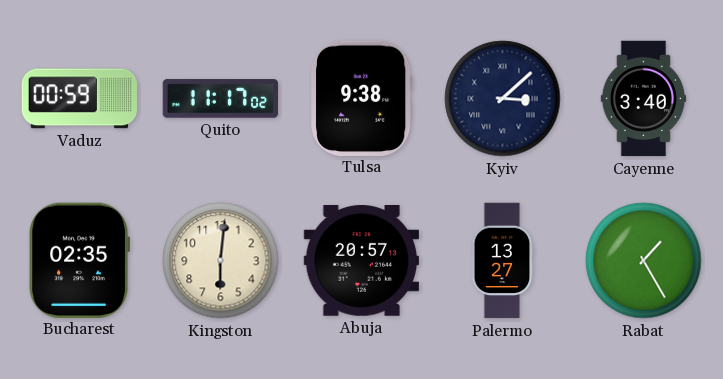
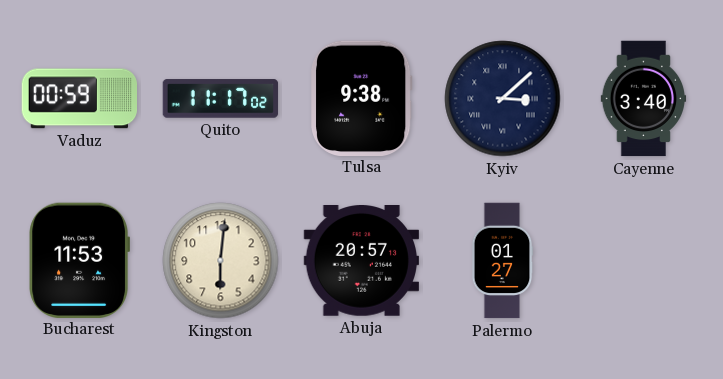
Bucharest: 02:35 -> 11:53
Palermo: 13:27 -> 01:27
Rabat: 1:25 -> none
